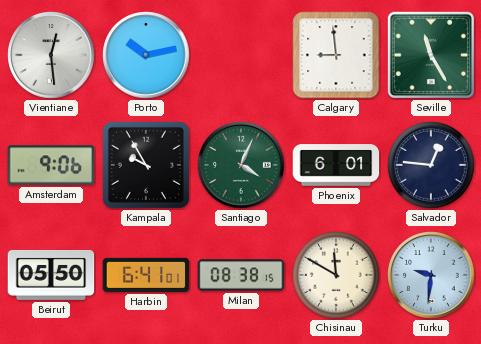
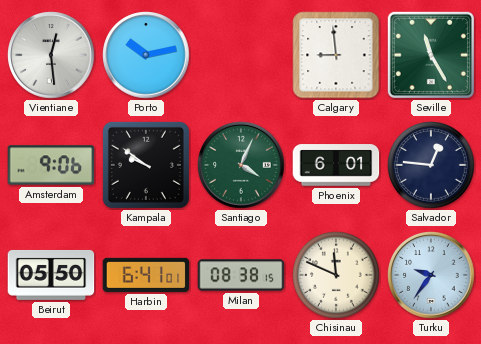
Kampala: 9:55 -> 9:51
Chisinau: 11:50 -> 11:49
Turku: 9:31 -> 9:36
